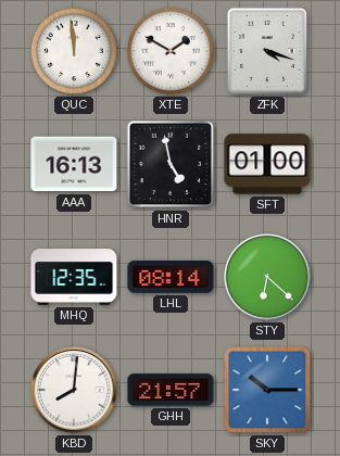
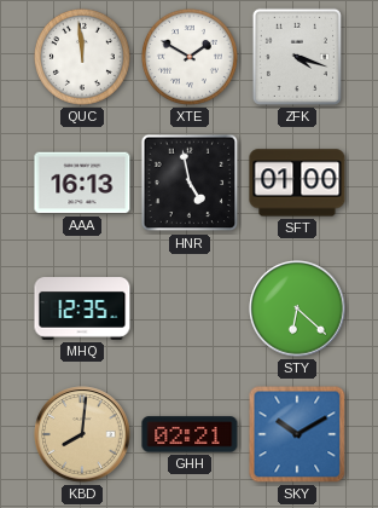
LHL: 08:14 -> none
KBD dial: white -> champagne
GHH: 21:57 -> 02:21
SKY: 10:15 -> 10:10
